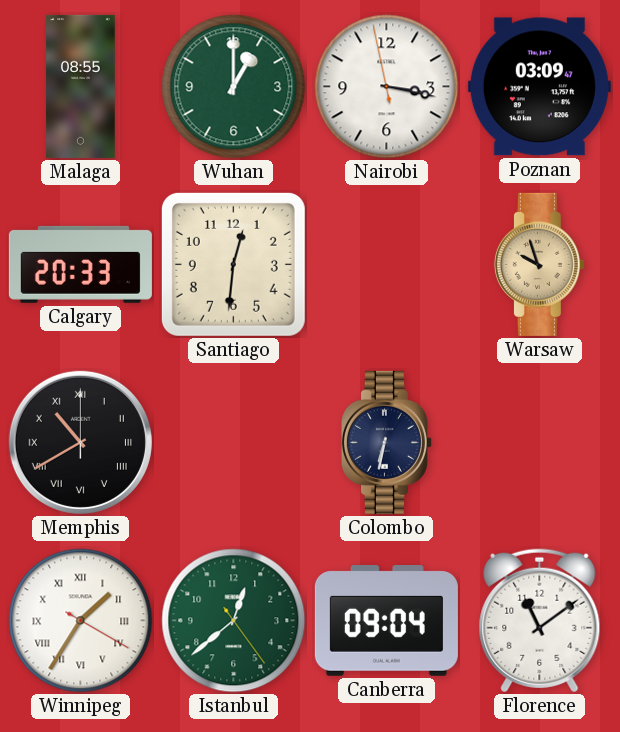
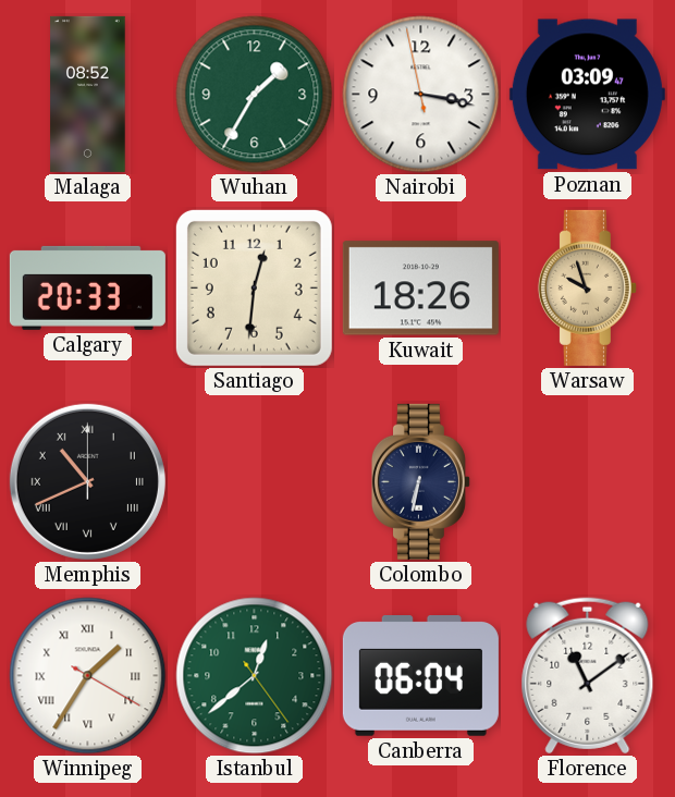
Malaga: 08:55 -> 08:52
Wuhan: 1:00 -> 1:35
Kuwait: none -> 18:26
Memphis: 10:40 -> 10:41
Canberra: 09:04 -> 06:04
